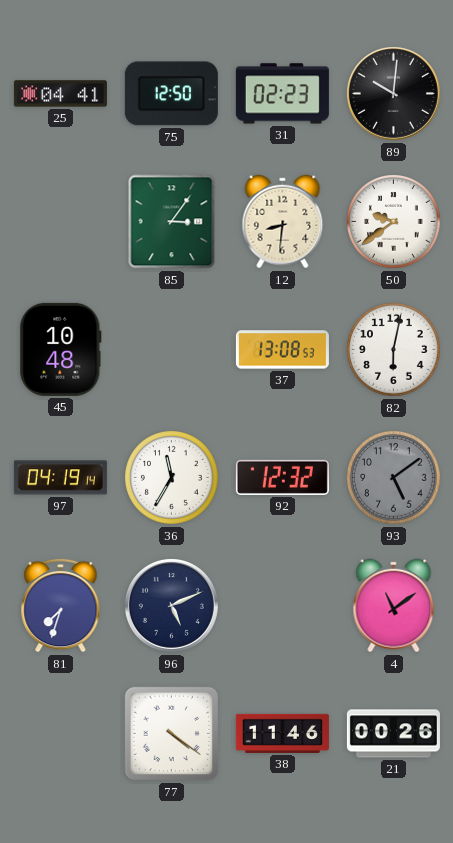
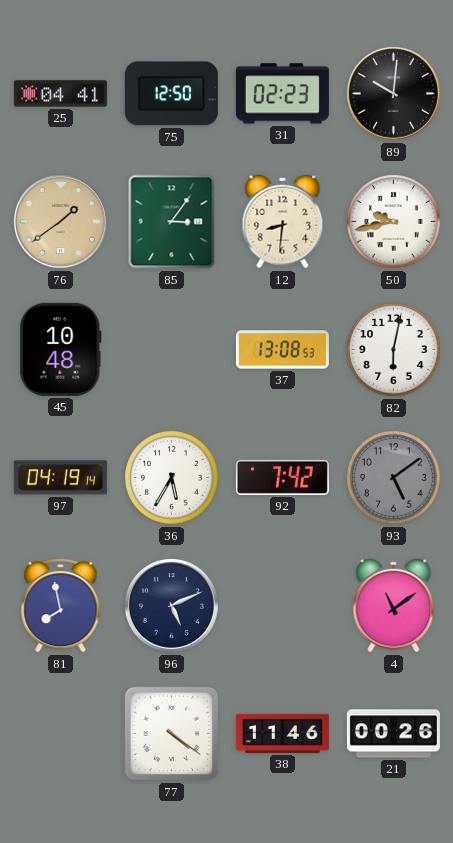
76: none -> 1:39
50: 9:39 -> 9:43
36: 11:35 -> 5:35
92: 12:32 -> 7:42
81: 7:33 -> 7:58
